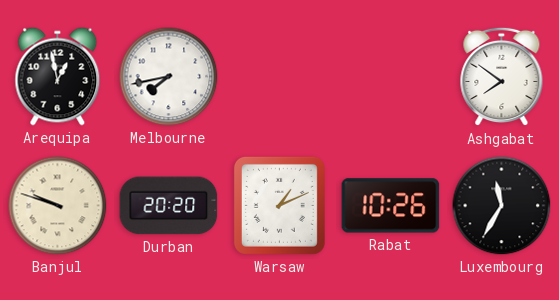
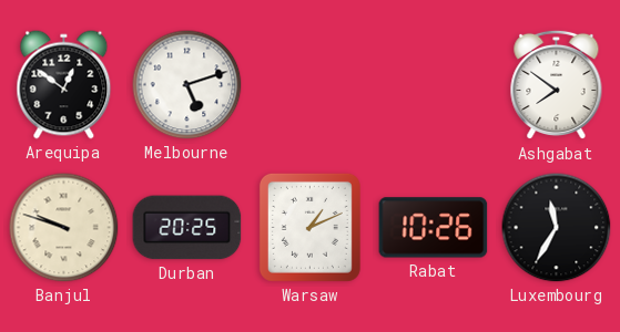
Arequipa: 12:58 -> 12:51
Melbourne: 7:43 -> 5:12
Durban: 20:20 -> 20:25
